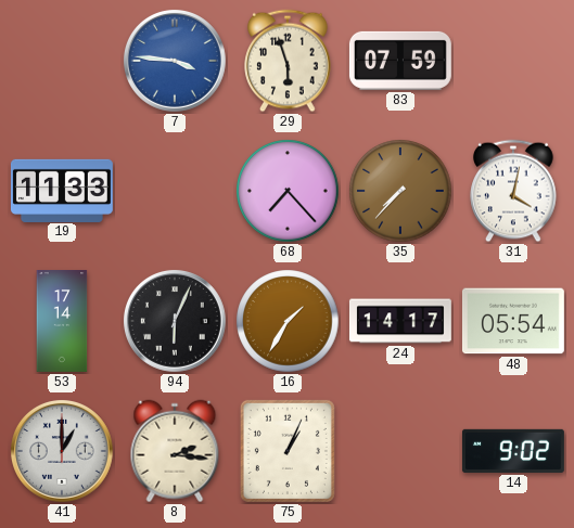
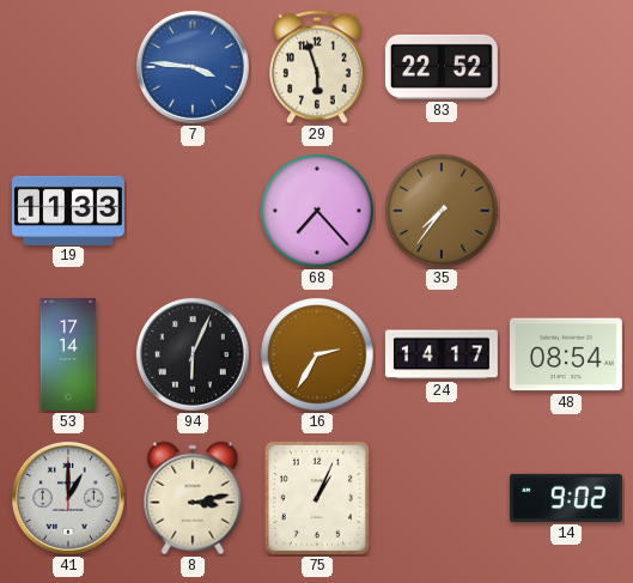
83: 07:59 -> 22:52
35: 7:37 -> 7:36
31: 4:02 -> none
16: 1:35 -> 2:35
48: 05:54 -> 08:54
8: 2:16 -> 3:13
